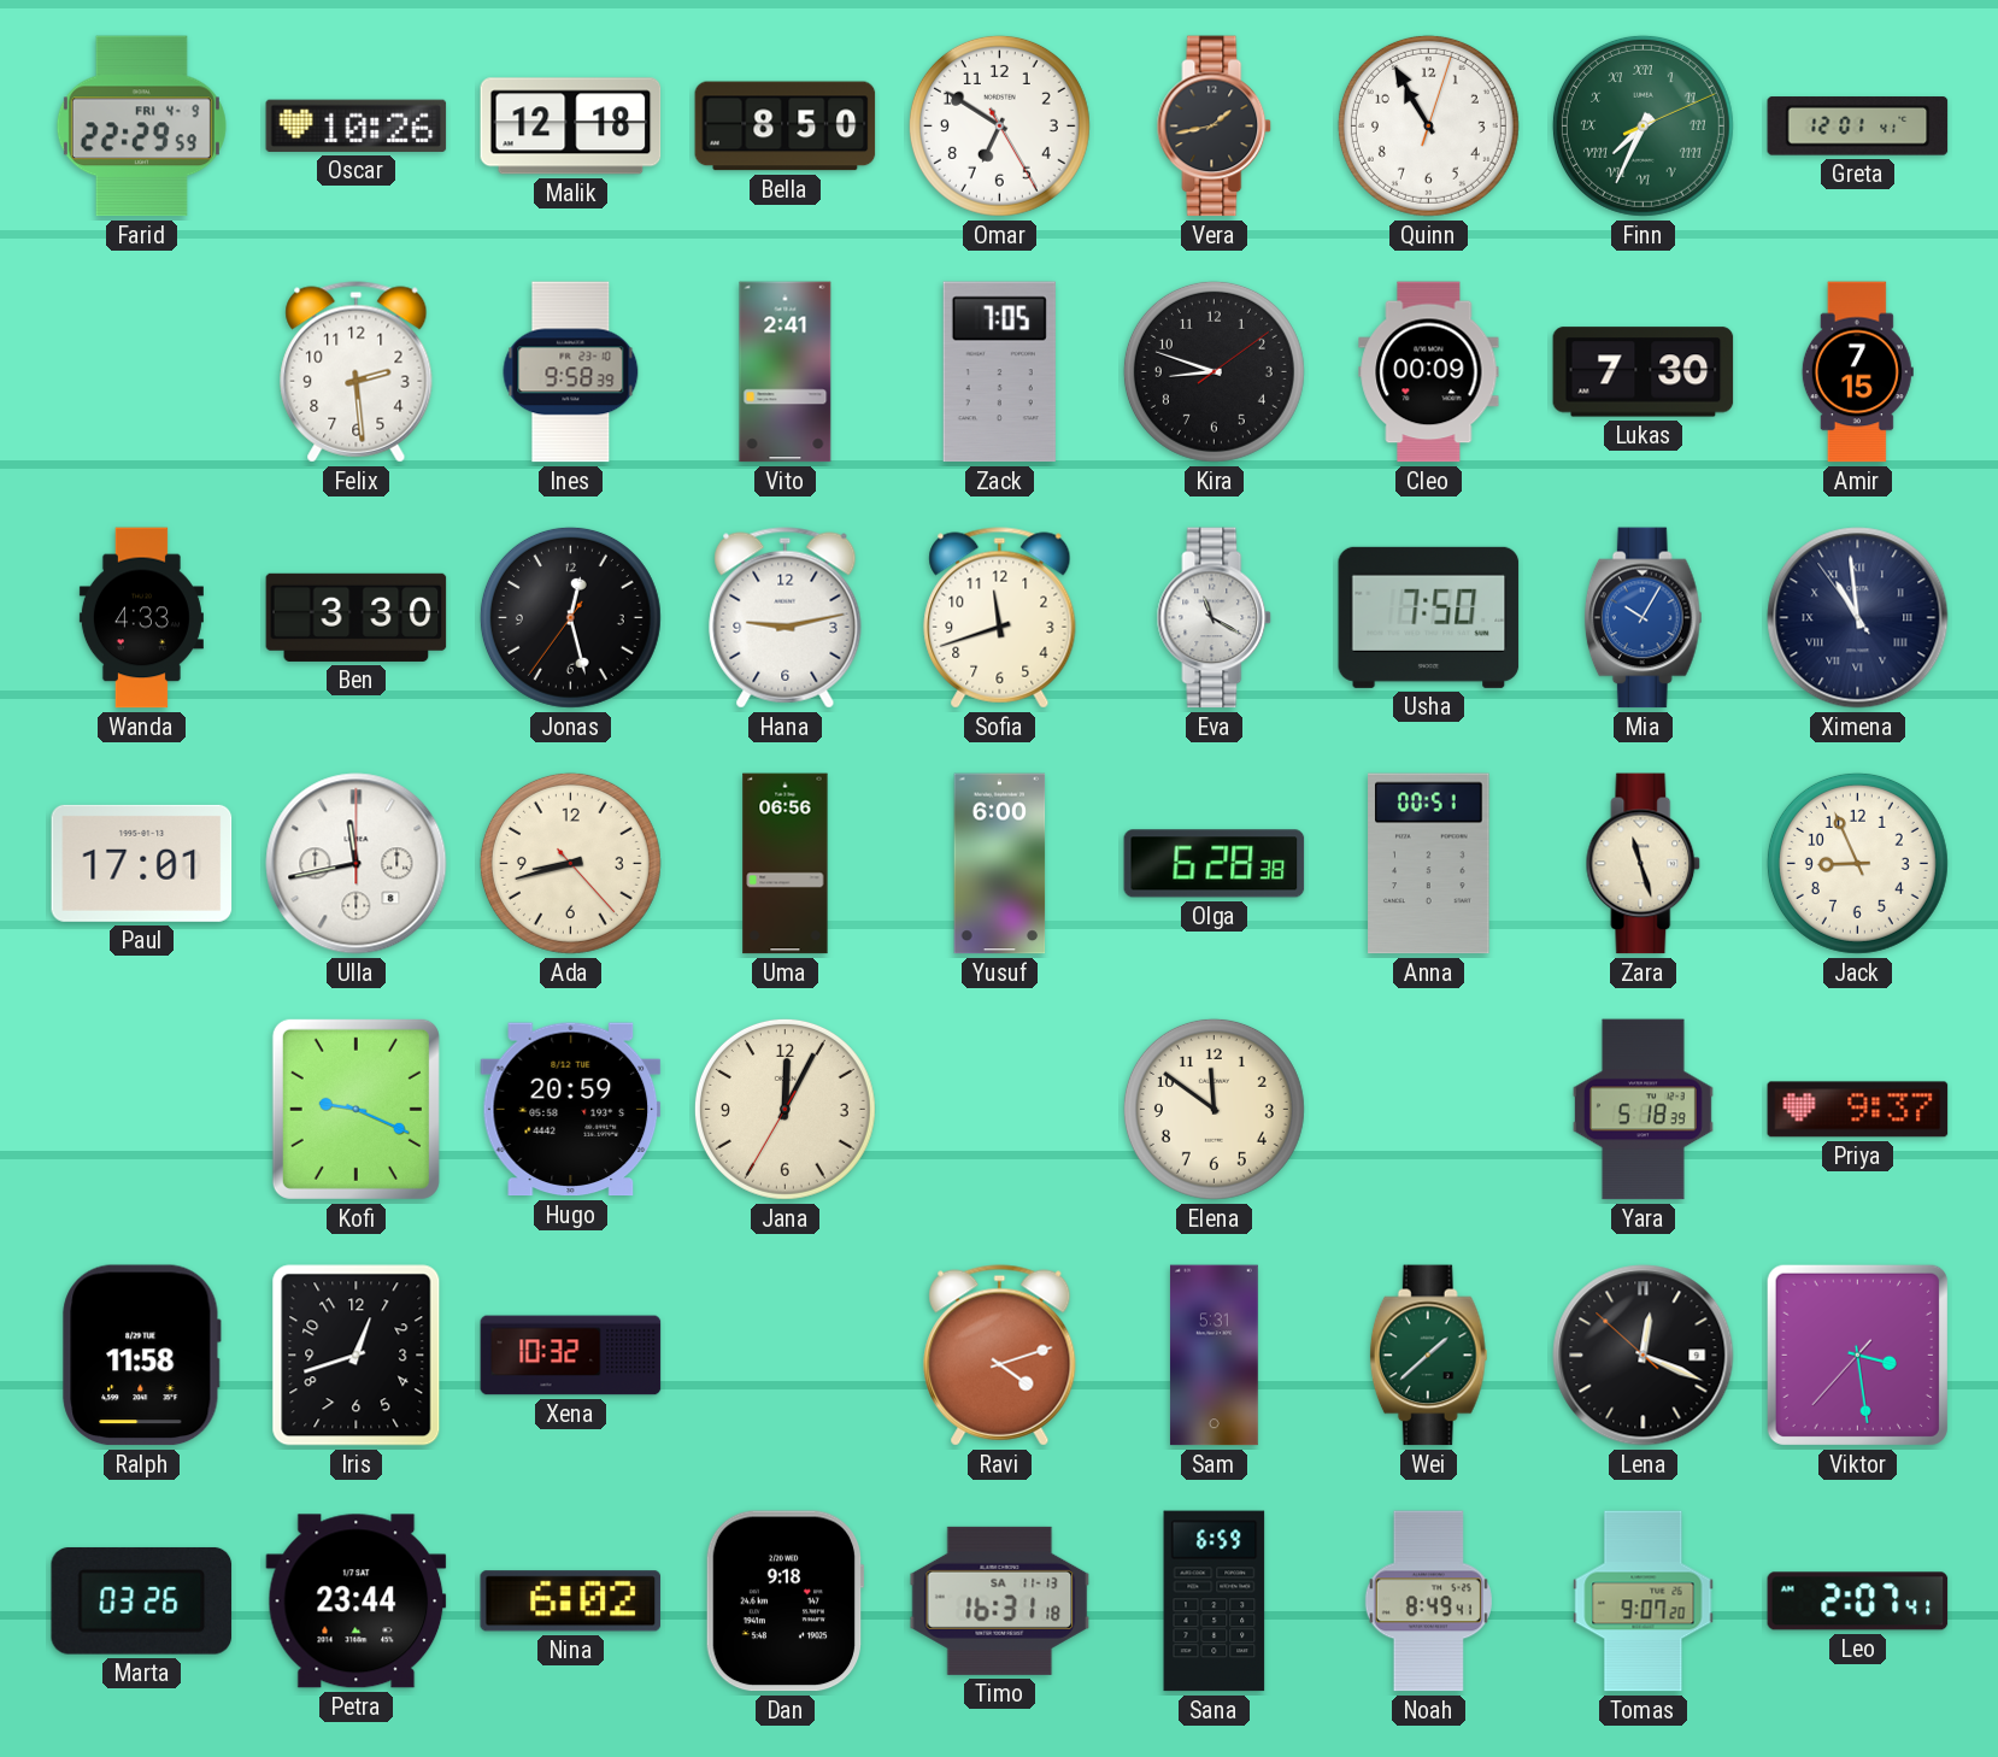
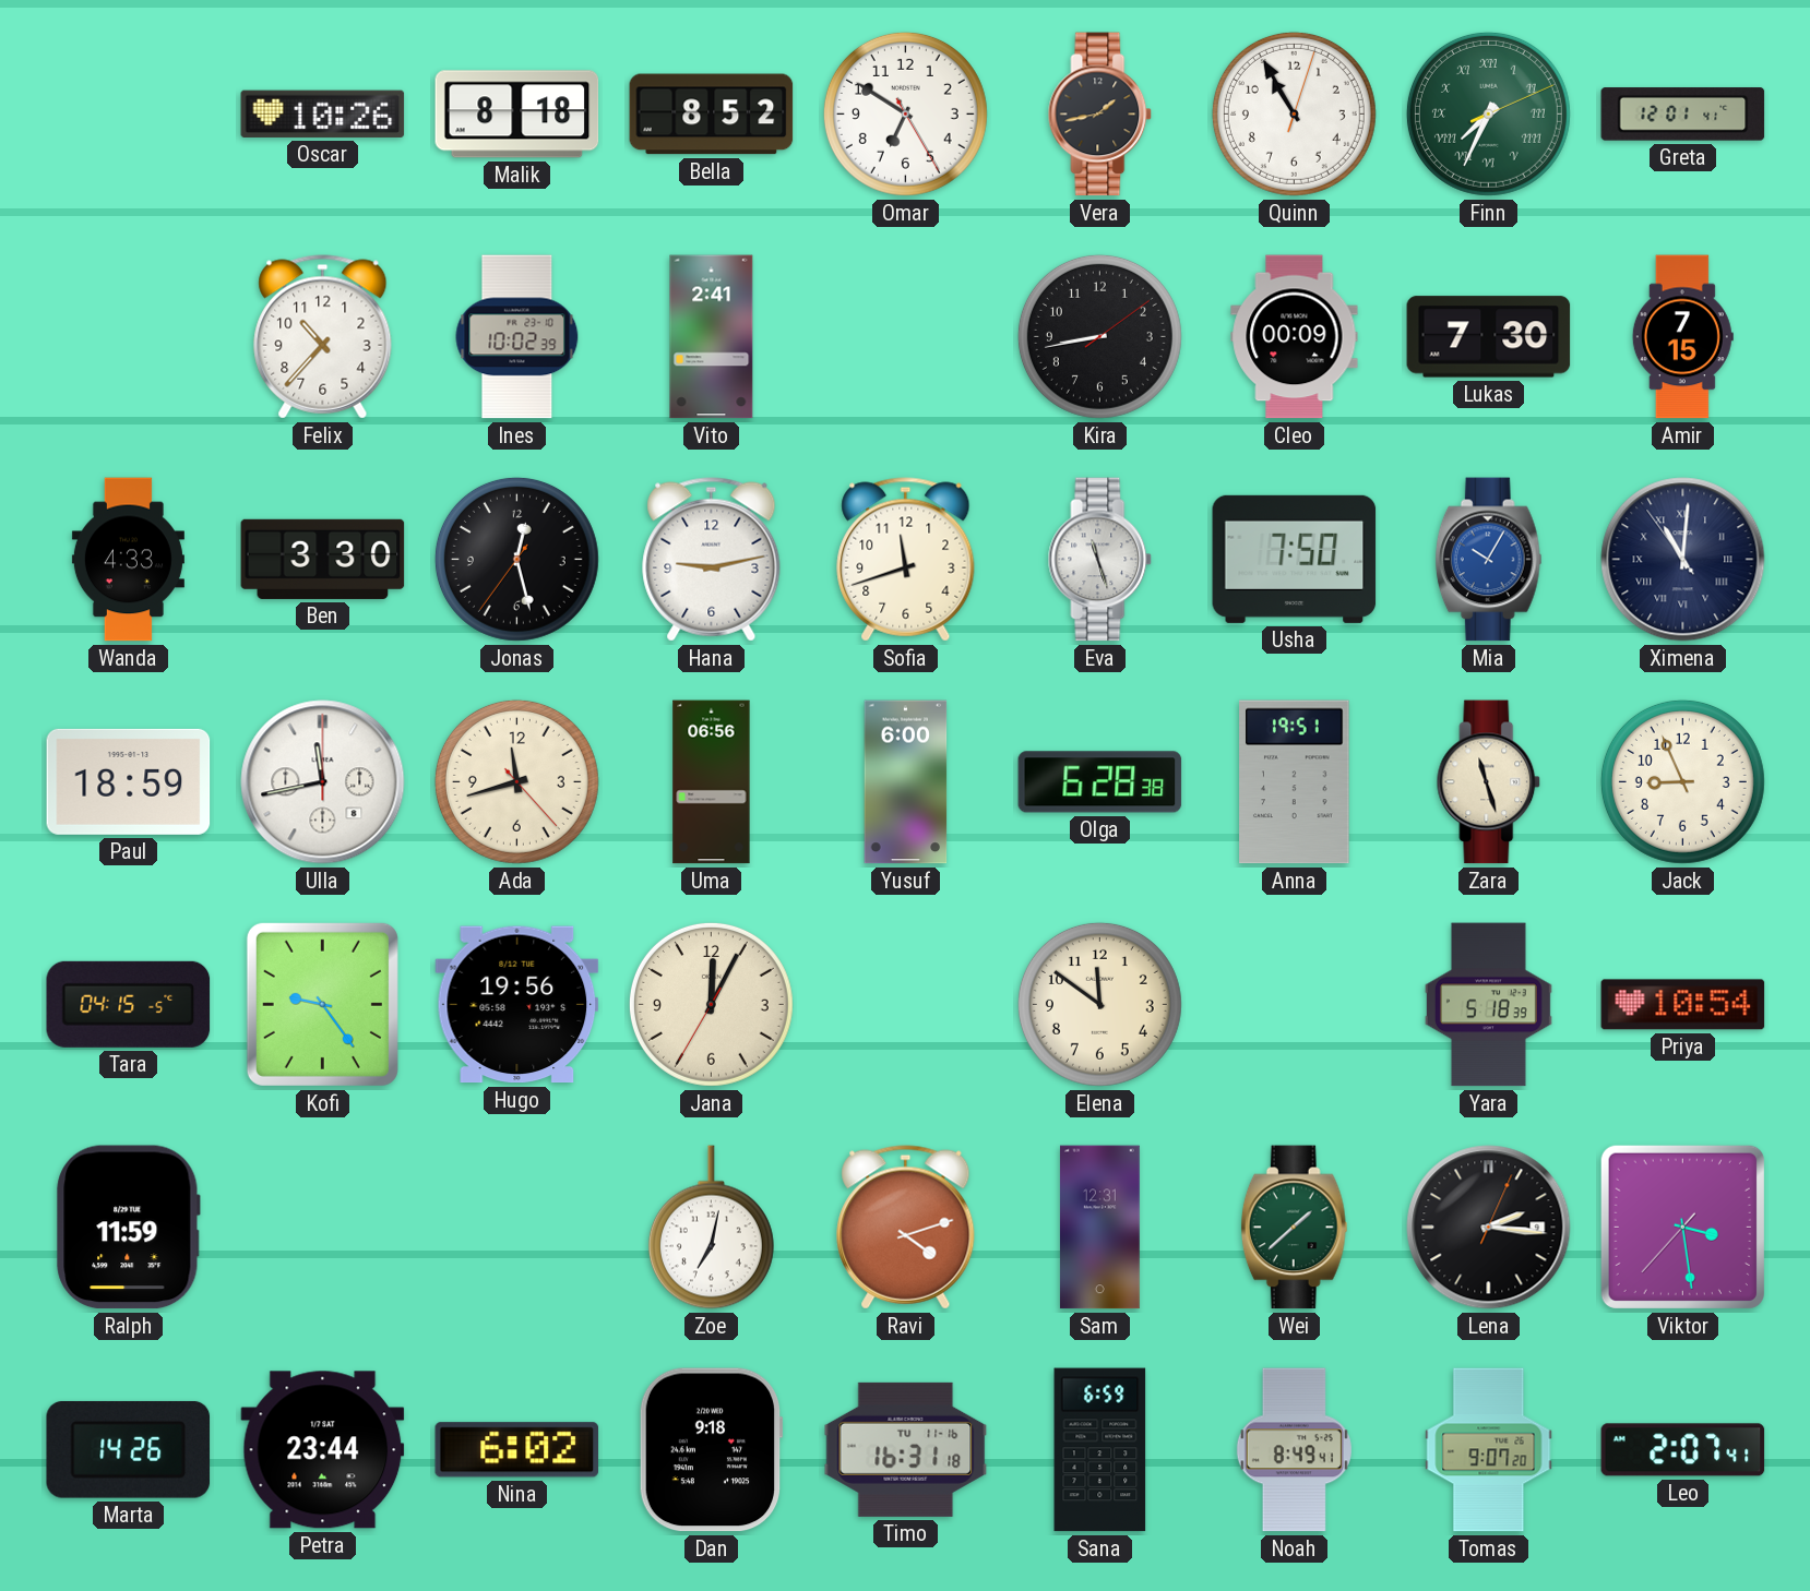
Farid: 22:29 -> none
Malik: 12:18 -> 8:18
Bella: 8:50 -> 8:52
Felix: 2:29 -> 10:37
Ines: 9:58 -> 10:02
Zack: 7:05 -> none
Kira: 8:48 -> 8:43
Eva: 11:20 -> 11:27
Ximena: 10:58 -> 11:00
Paul: 17:01 -> 18:59
Ada: 8:42 -> 11:42
Anna: 00:51 -> 19:51
Tara: none -> 04:15
Kofi: 9:19 -> 9:24
Hugo: 20:59 -> 19:56
Priya: 9:37 -> 10:54
Ralph: 11:58 -> 11:59
Iris: 12:42 -> none
Xena: 10:32 -> none
Zoe: none -> 7:02
Sam: 5:31 -> 12:31
Lena: 12:18 -> 2:16
Marta: 03:26 -> 14:26
Timo date: SA 11-13 -> TU 11-16
